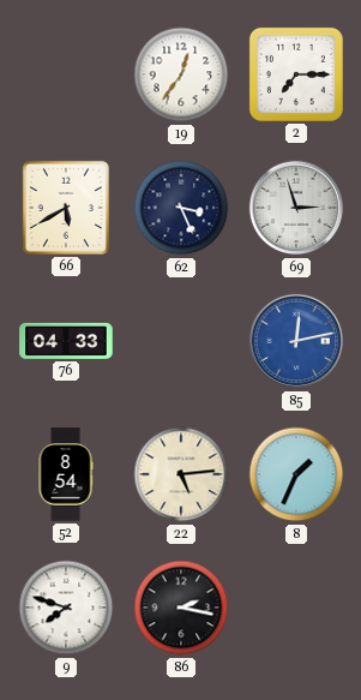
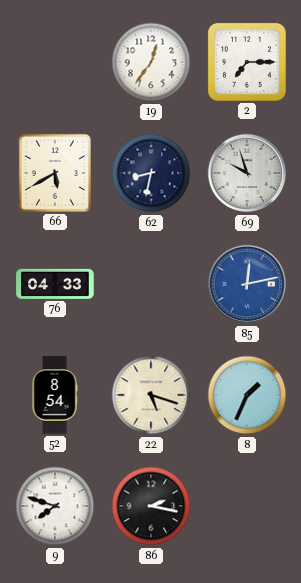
62: 3:26 -> 8:32
69: 2:57 -> 9:57
22: 5:14 -> 5:18
